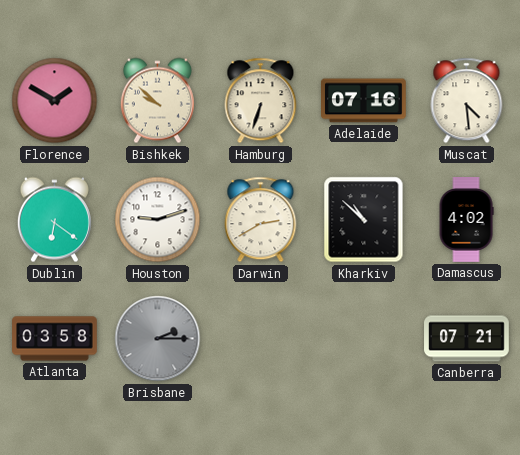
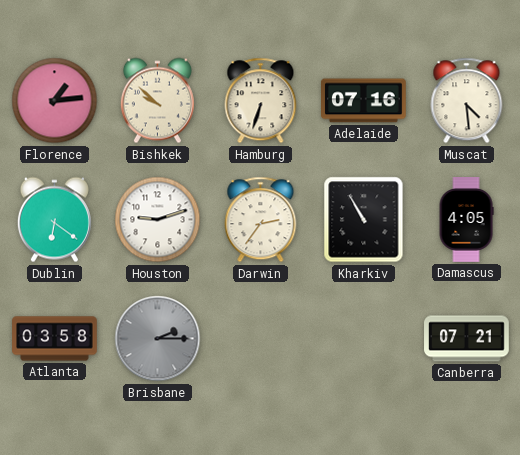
Florence: 1:50 -> 1:14
Darwin: 2:40 -> 2:36
Kharkiv: 10:52 -> 10:55
Damascus: 4:02 -> 4:05
